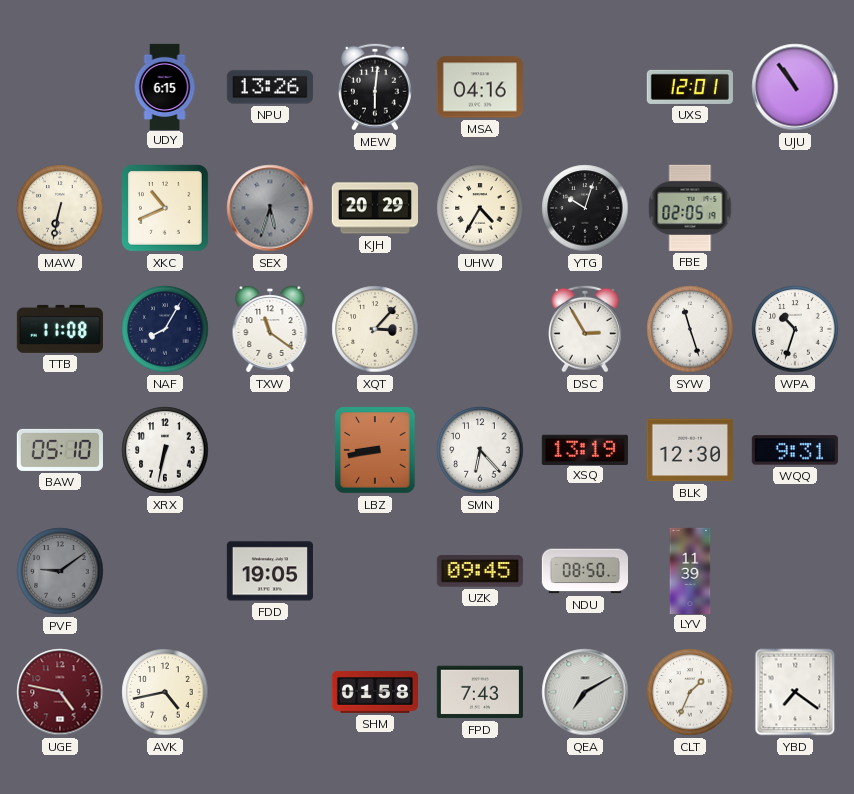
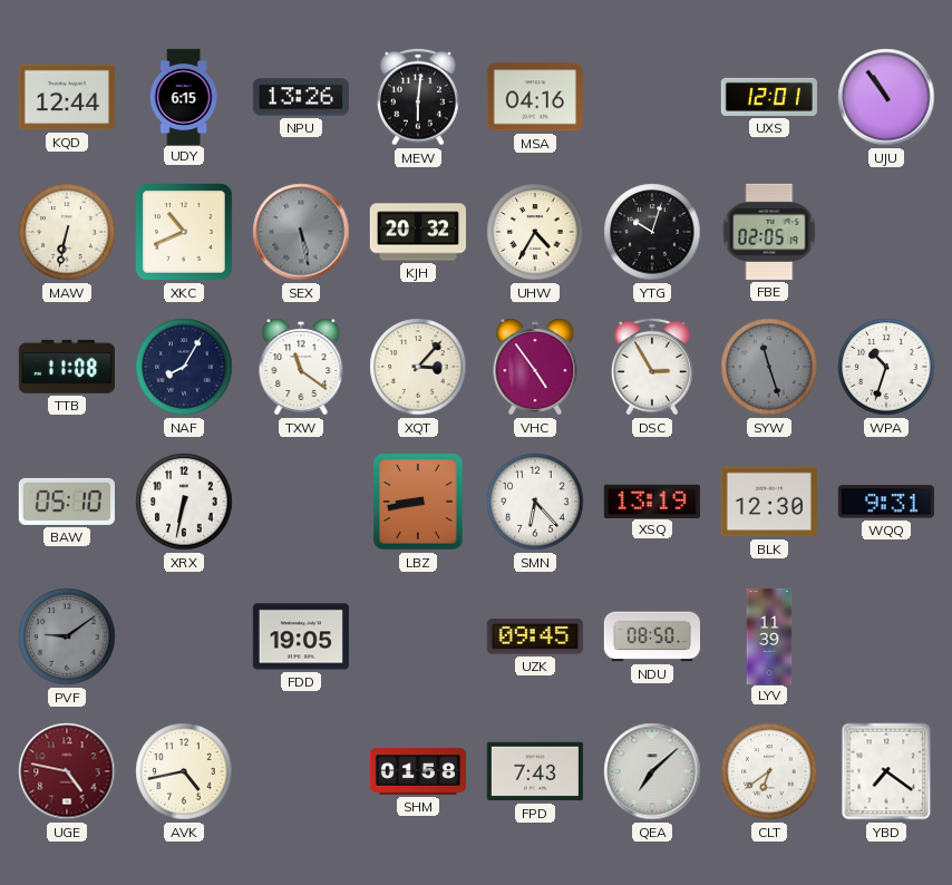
KQD: none -> 12:44
SEX: 5:33 -> 5:28
KJH: 20:29 -> 20:32
VHC: none -> 4:54
SYW dial: white -> grey
QEA: 7:10 -> 7:08
CLT: 1:34 -> 6:39
